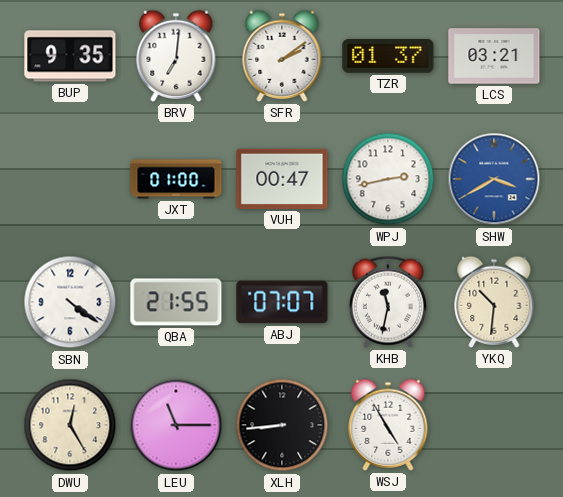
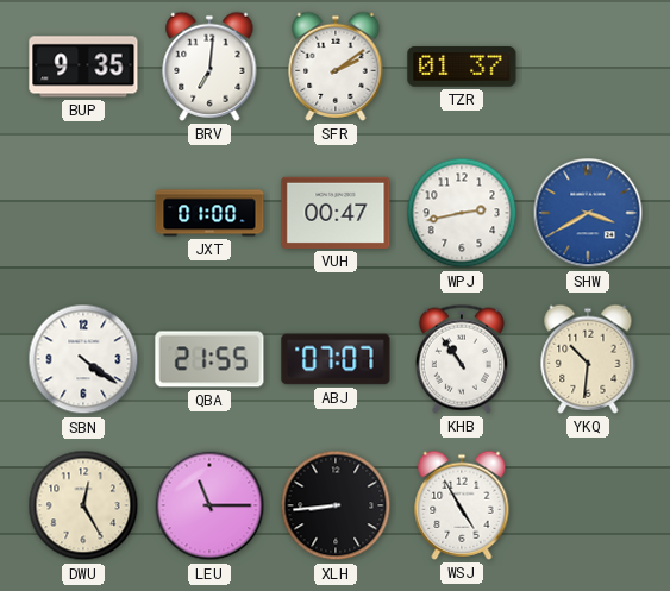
LCS: 03:21 -> none
KHB: 11:32 -> 10:54
